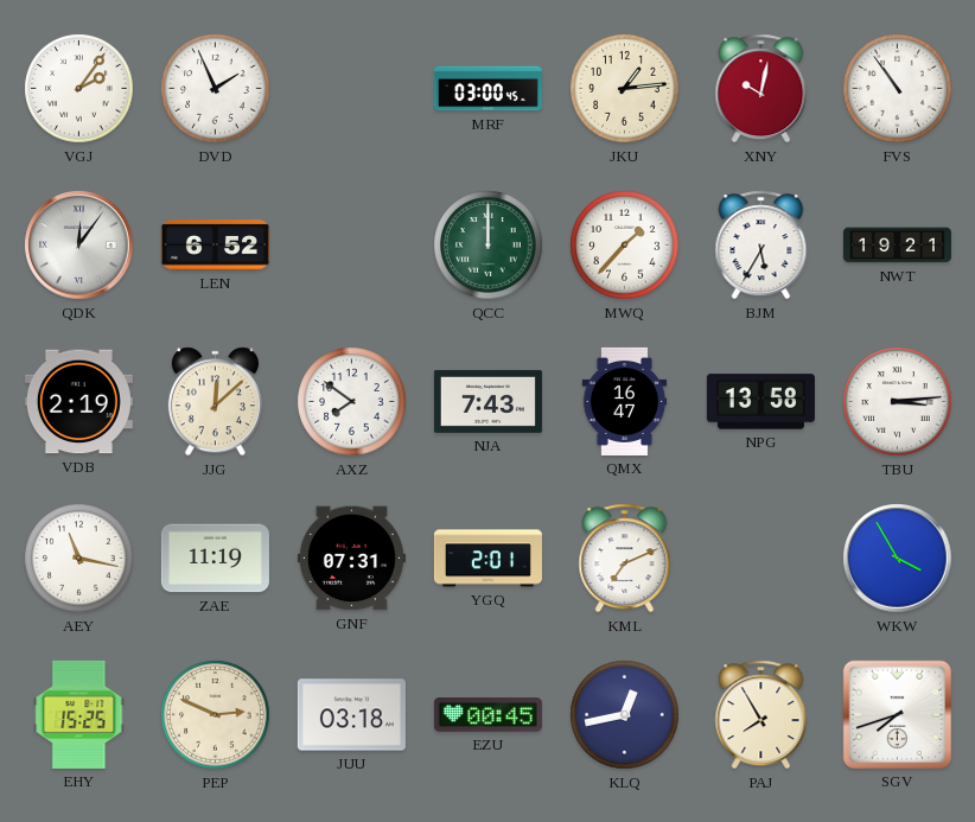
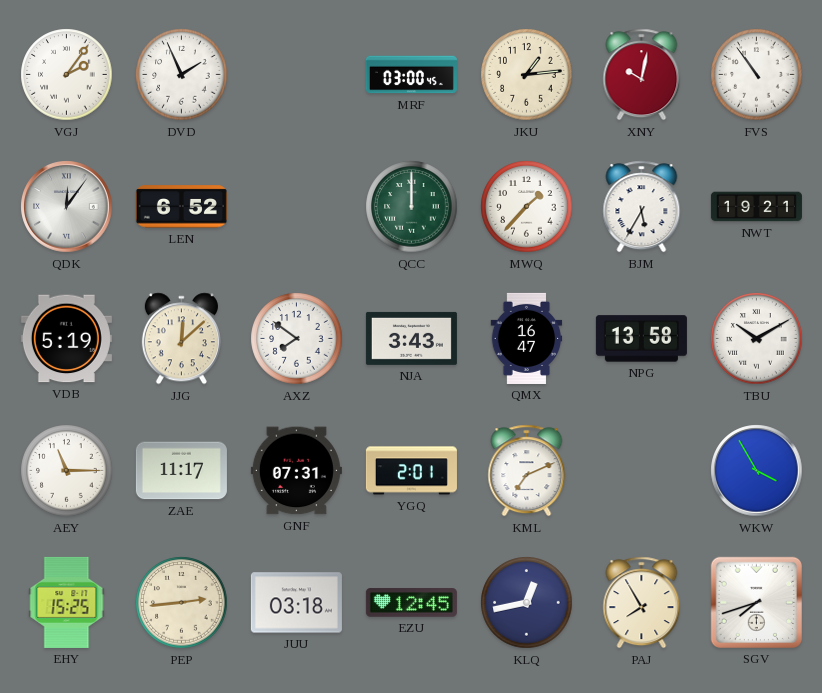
VDB: 2:19 -> 5:19
NJA: 7:43 -> 3:43
TBU: 3:14 -> 10:10
AEY: 11:17 -> 11:15
ZAE: 11:19 -> 11:17
PEP: 2:49 -> 2:44
EZU: 00:45 -> 12:45
